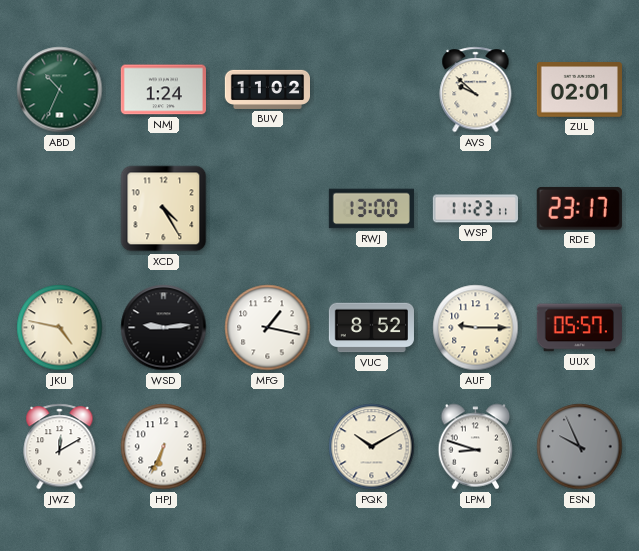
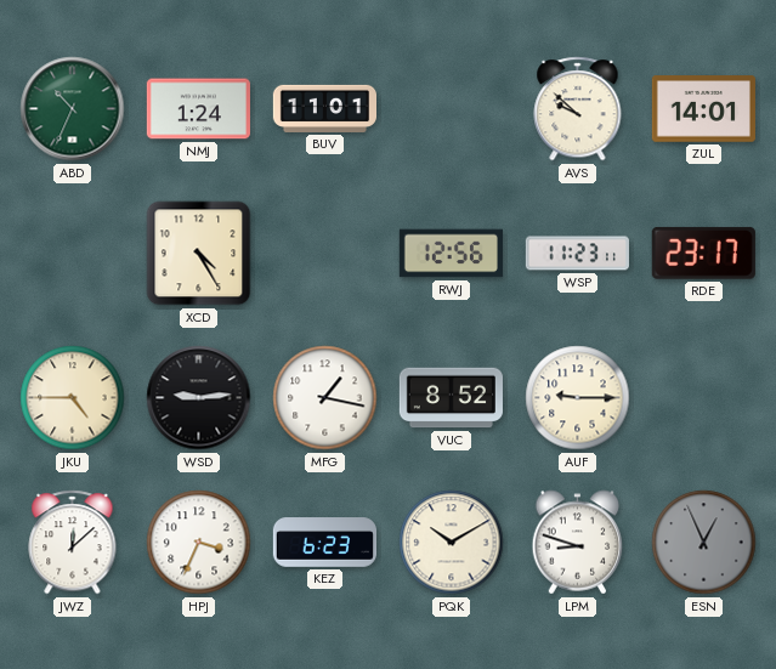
BUV: 11:02 -> 11:01
ZUL: 02:01 -> 14:01
RWJ: 13:00 -> 12:56
JKU: 4:47 -> 4:45
UUX: 05:57 -> none
JWZ: 12:10 -> 12:08
HPJ: 6:34 -> 3:34
KEZ: none -> 6:23
ESN: 9:56 -> 12:56
